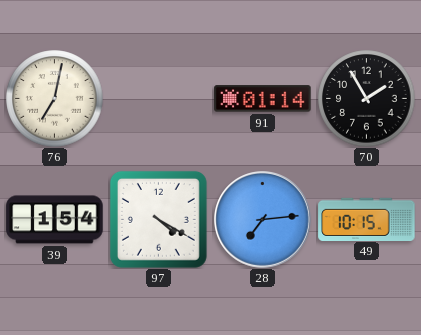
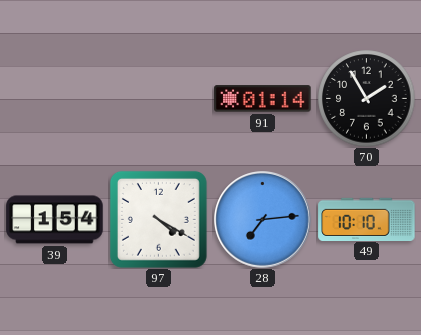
76: 7:02 -> none
49: 10:15 -> 10:10
